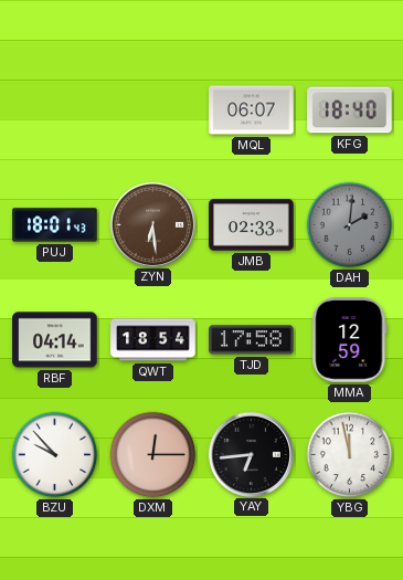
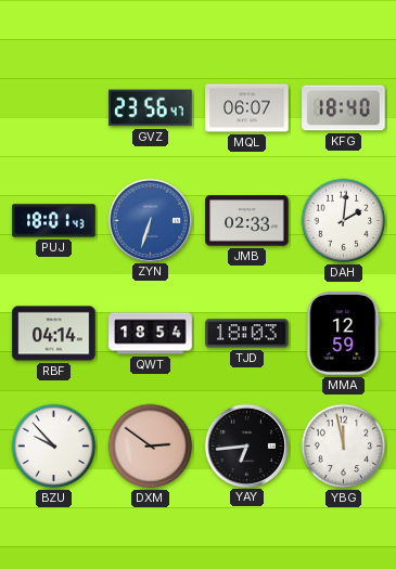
GVZ: none -> 23:56
ZYN: 6:29 -> 6:33
ZYN dial: brown -> blue
DAH dial: grey -> white
TJD: 17:58 -> 18:03
DXM: 12:15 -> 2:51
